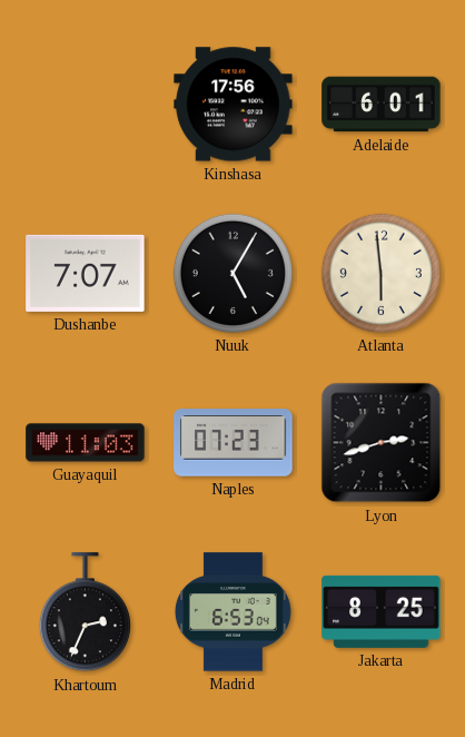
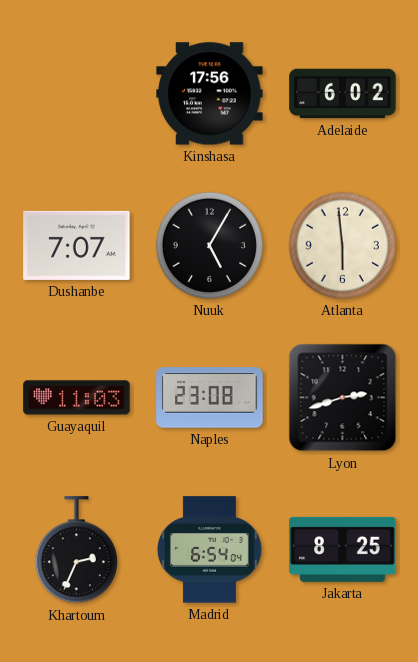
Adelaide: 6:01 -> 6:02
Naples: 07:23 -> 23:08
Madrid: 6:53 -> 6:54
